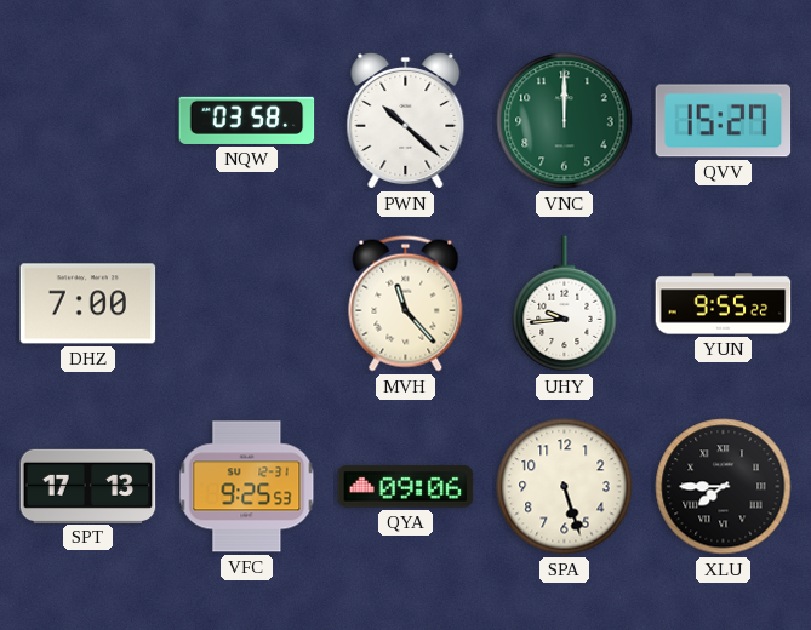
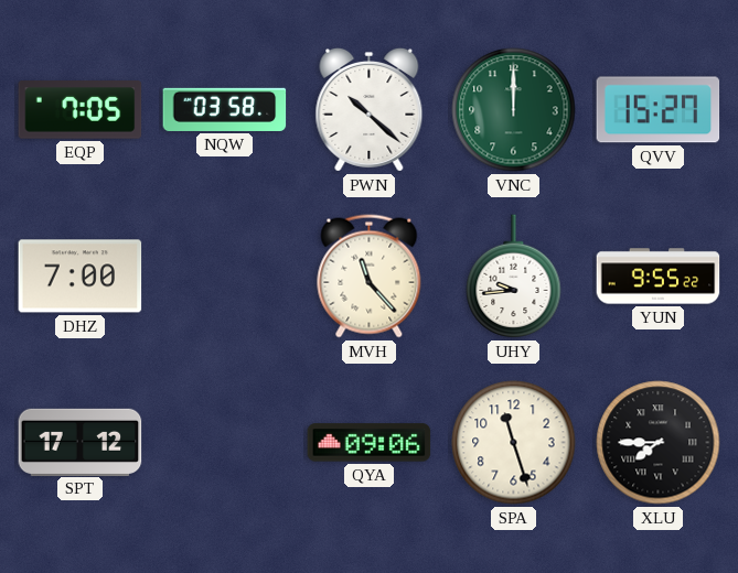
EQP: none -> 7:05
SPT: 17:13 -> 17:12
VFC: 9:25 -> none
SPA: 5:27 -> 11:27
